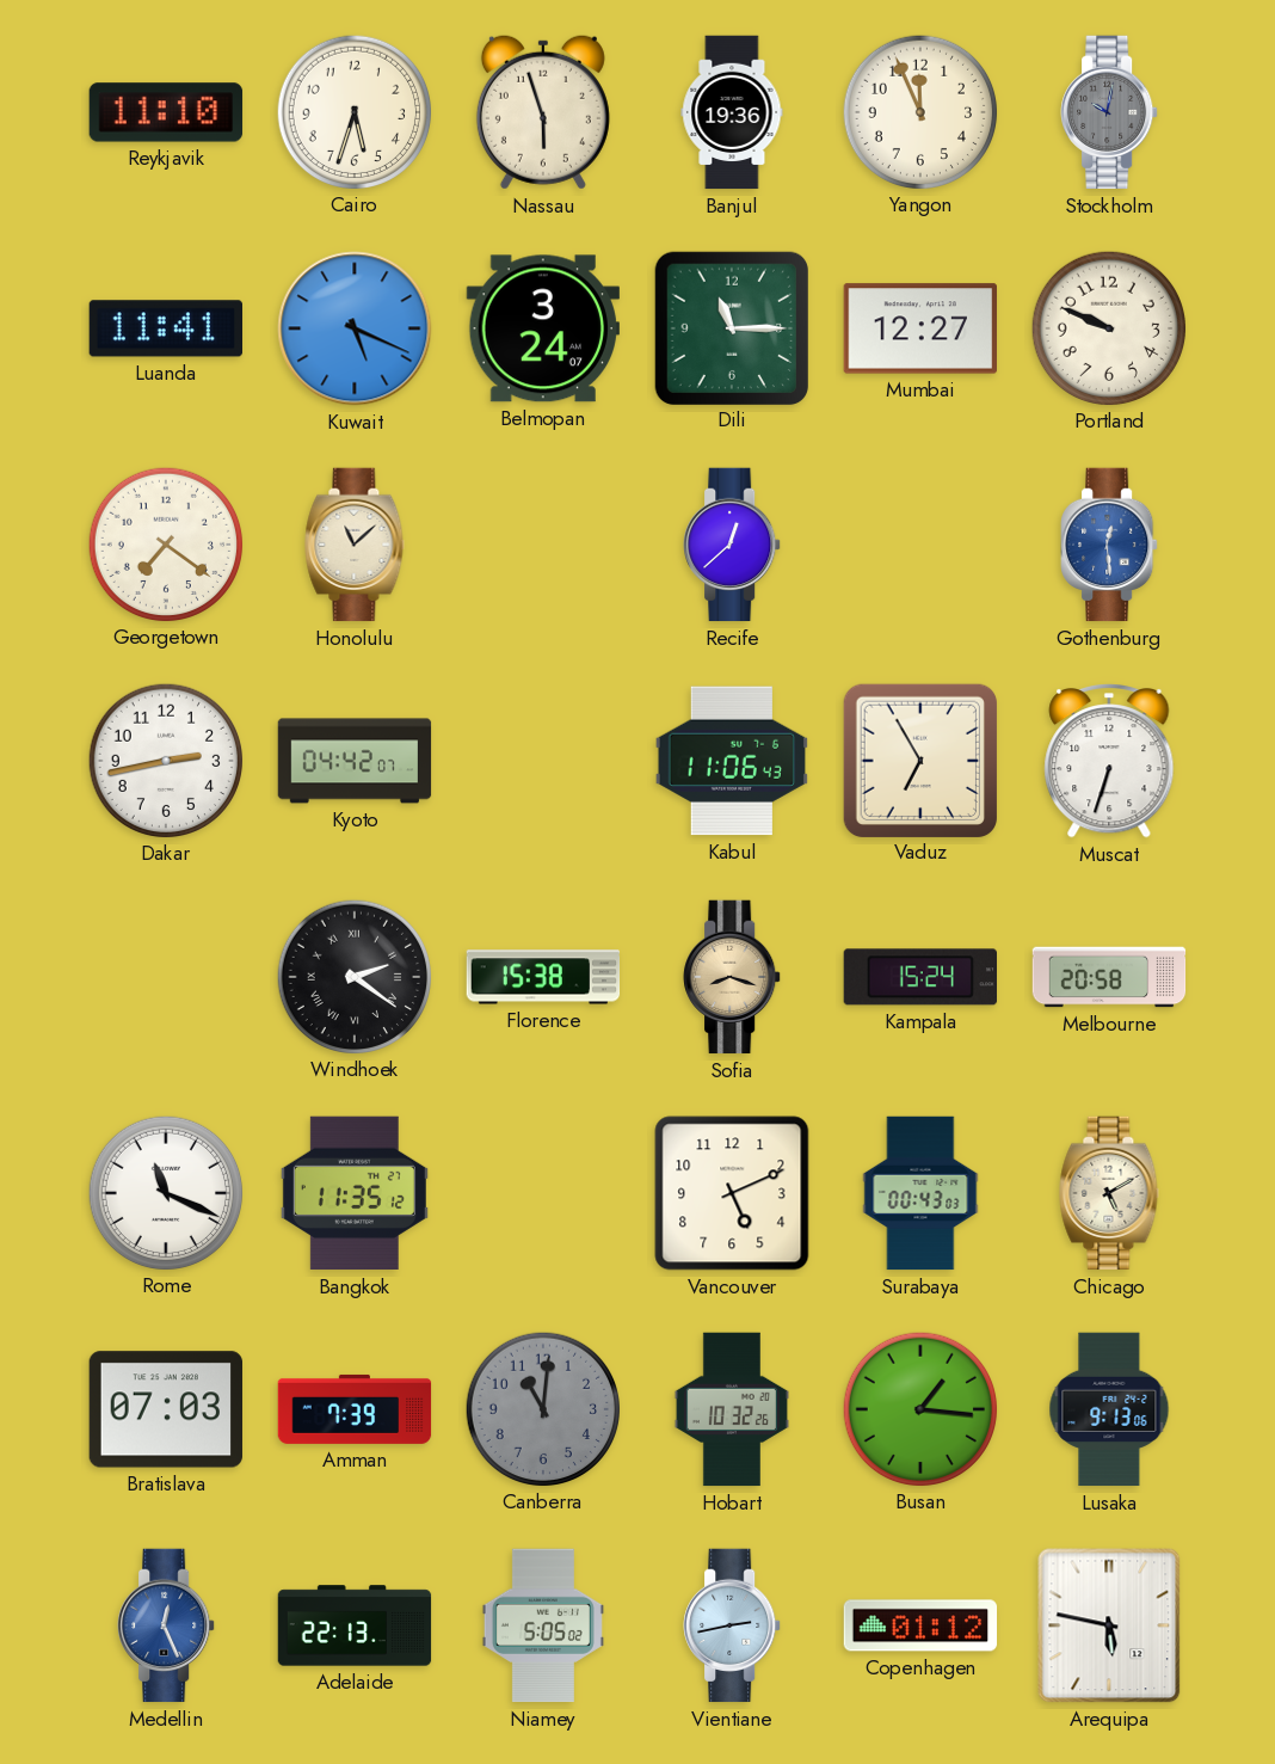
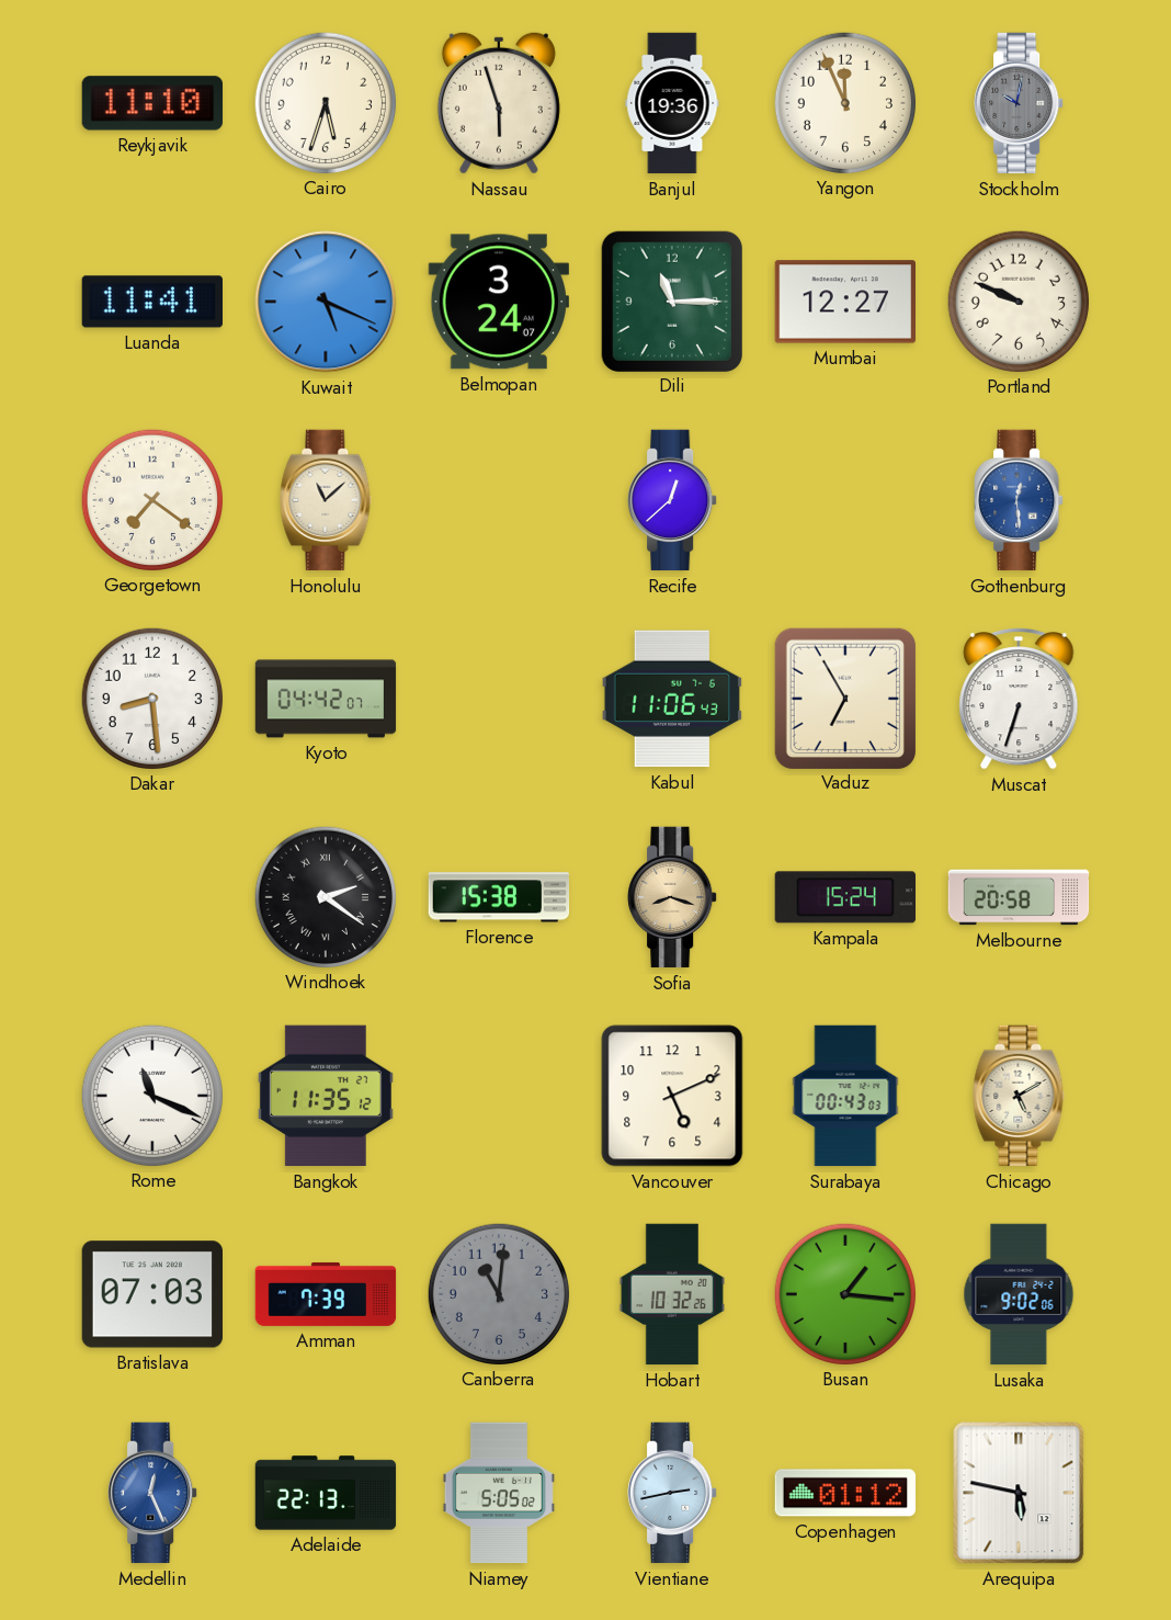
Dakar: 2:43 -> 8:29
Lusaka: 9:13 -> 9:02
